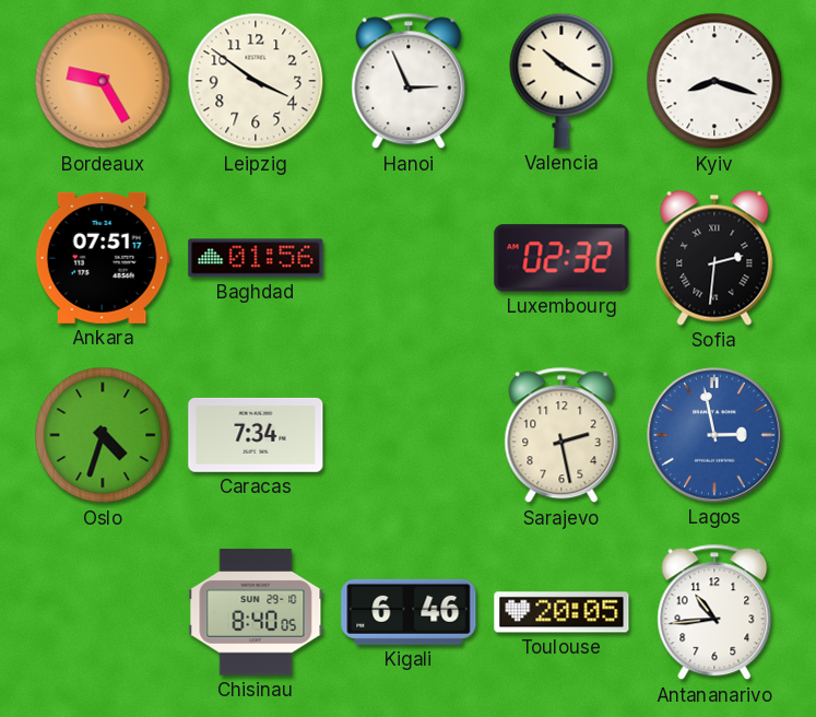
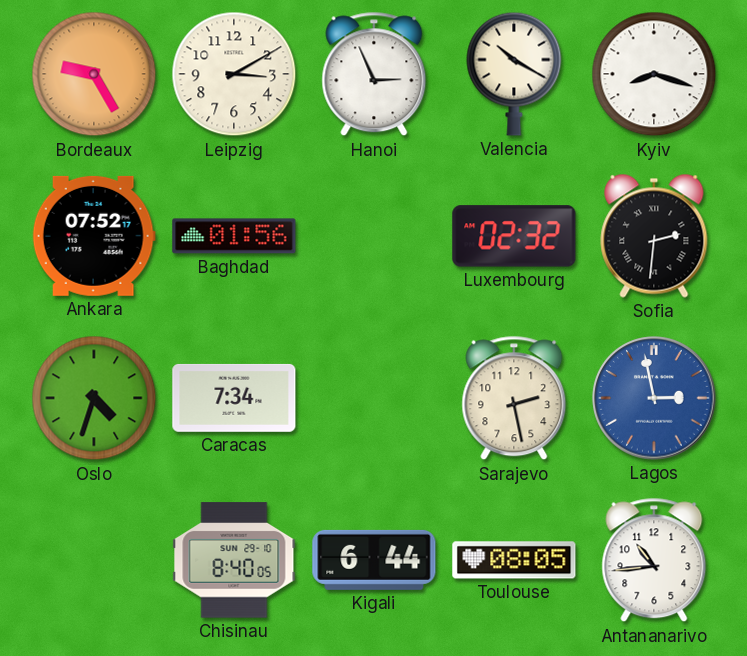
Leipzig: 3:51 -> 3:10
Ankara: 07:51 -> 07:52
Kigali: 6:46 -> 6:44
Toulouse: 20:05 -> 08:05
